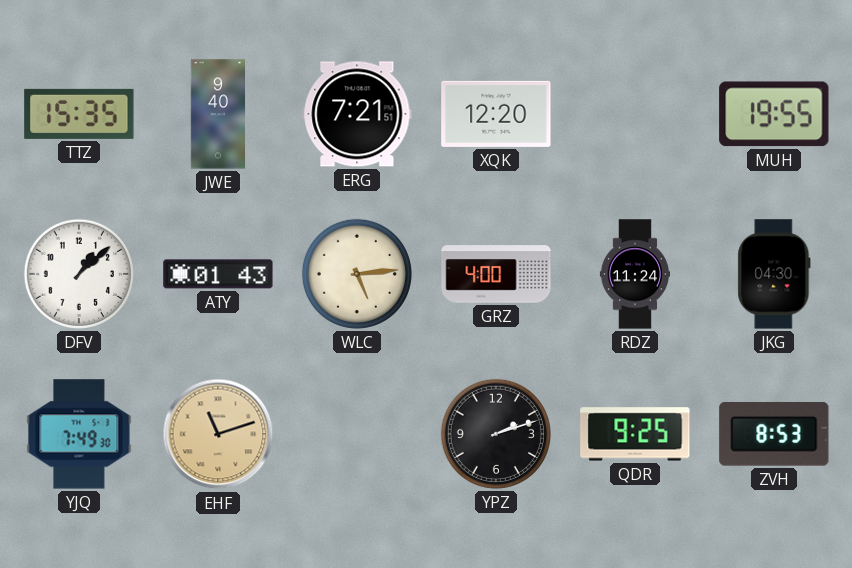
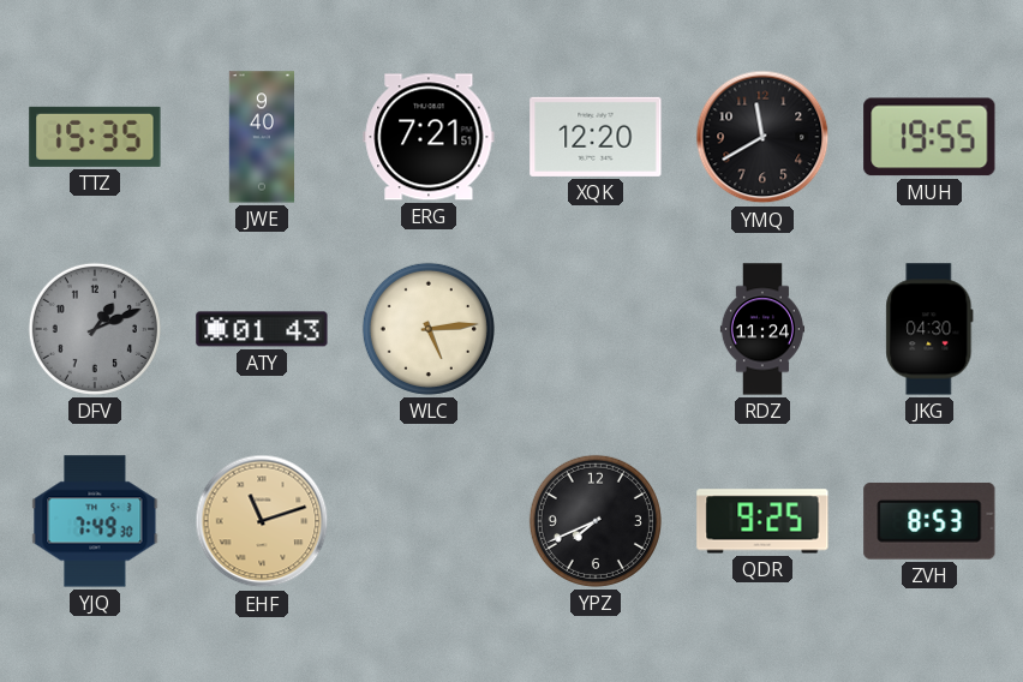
YMQ: none -> 11:40
DFV: 1:08 -> 1:11
DFV dial: white -> grey
GRZ: 4:00 -> none
YPZ: 2:12 -> 7:41
